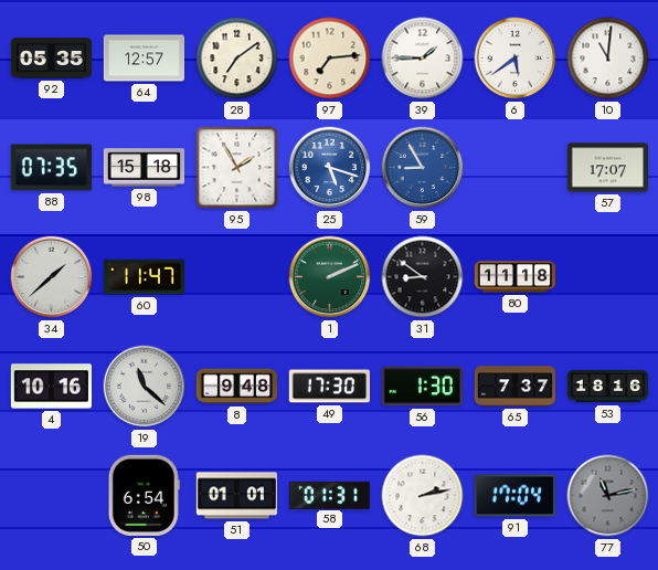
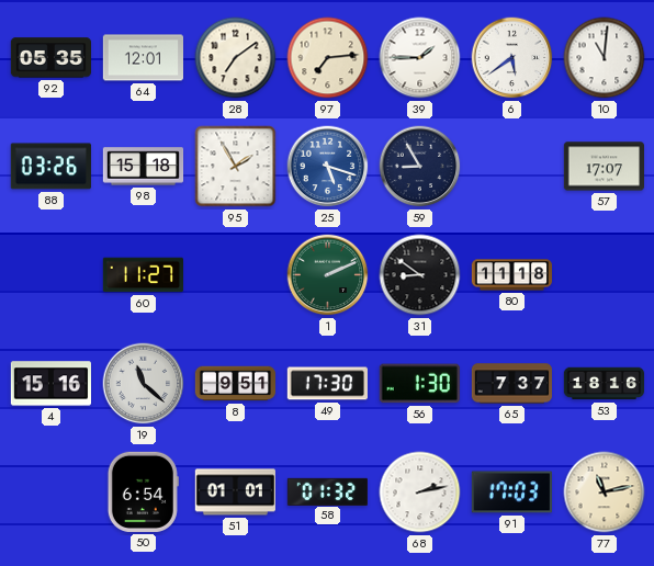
64: 12:57 -> 12:01
88: 07:35 -> 03:26
59 dial: blue -> navy
34: 1:38 -> none
60: 11:47 -> 11:27
4: 10:16 -> 15:16
8: 9:48 -> 9:51
58: 01:31 -> 01:32
91: 17:04 -> 17:03
77 dial: grey -> cream
